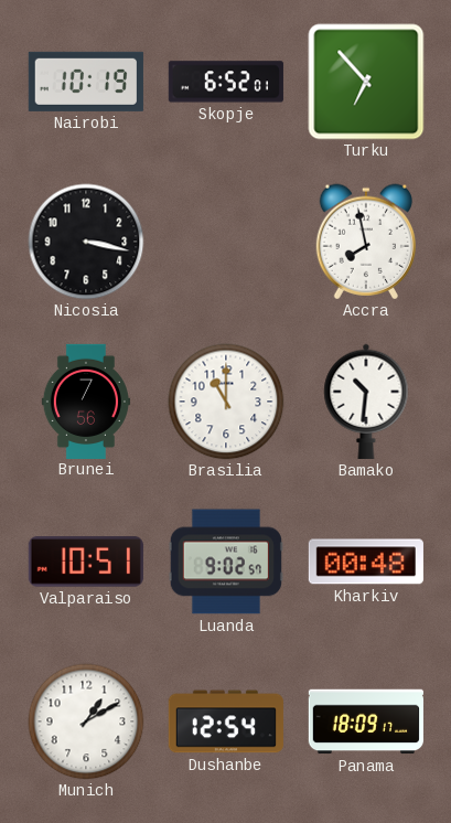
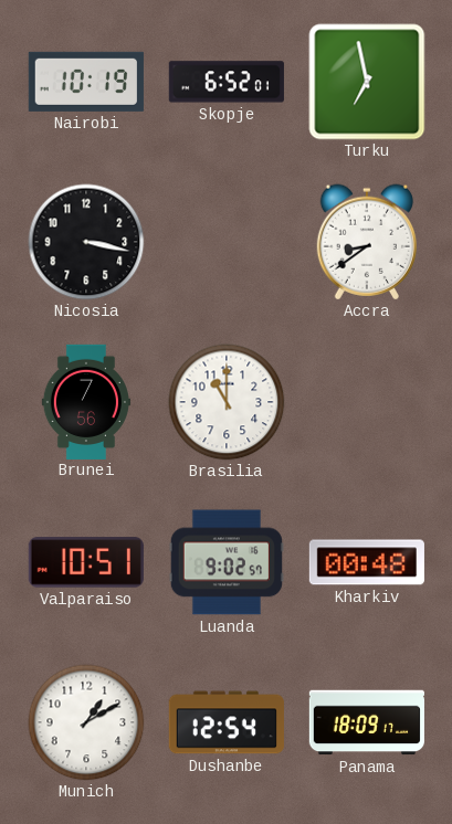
Turku: 6:53 -> 6:58
Accra: 7:58 -> 8:39
Bamako: 10:31 -> none
